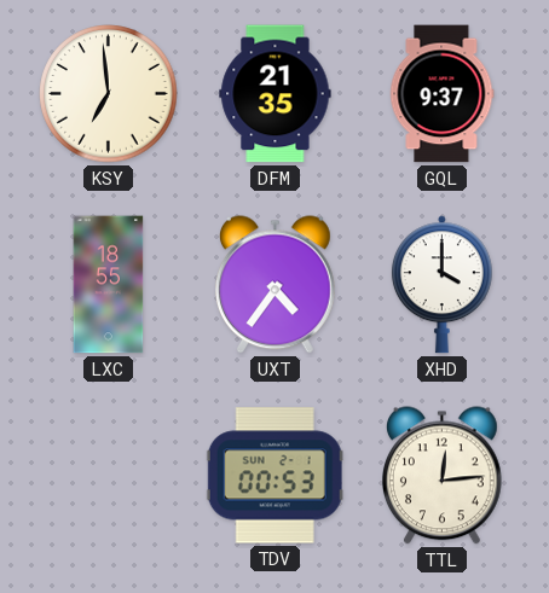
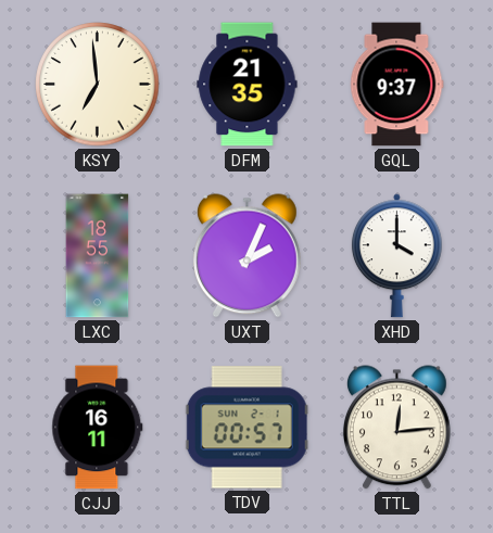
UXT: 4:36 -> 2:04
CJJ: none -> 16:11
TDV: 00:53 -> 00:57
